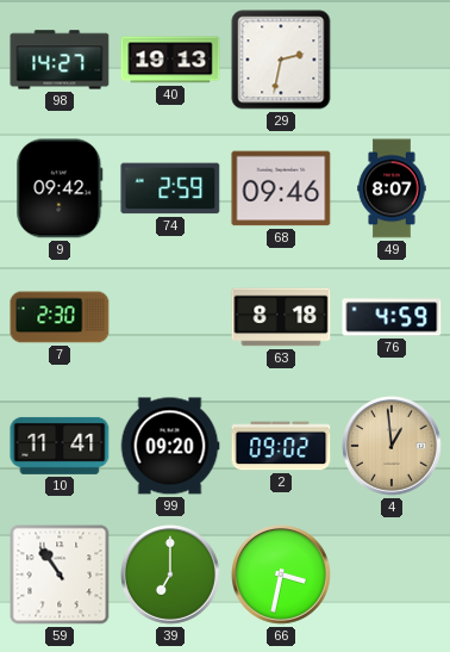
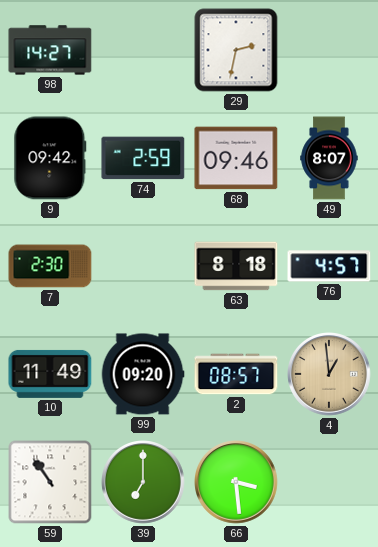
40: 19:13 -> none
76: 4:59 -> 4:57
10: 11:41 -> 11:49
2: 09:02 -> 08:57
66: 3:32 -> 3:29
